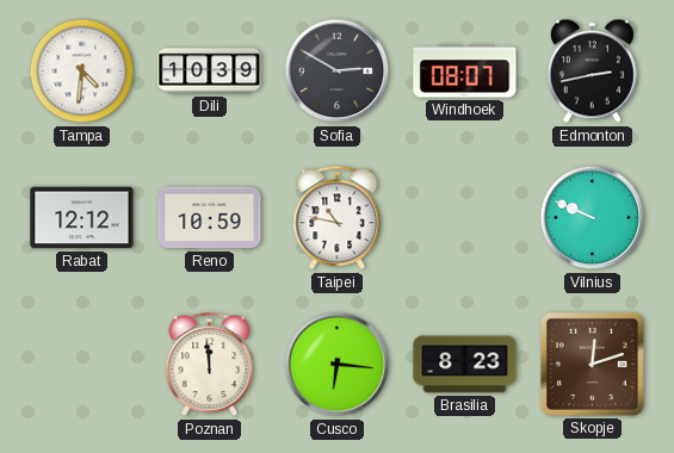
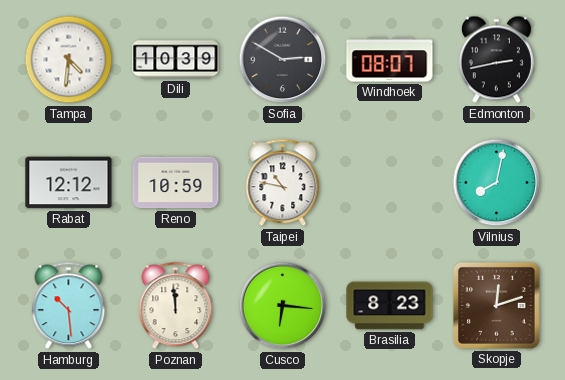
Vilnius: 9:49 -> 8:02
Hamburg: none -> 10:29
